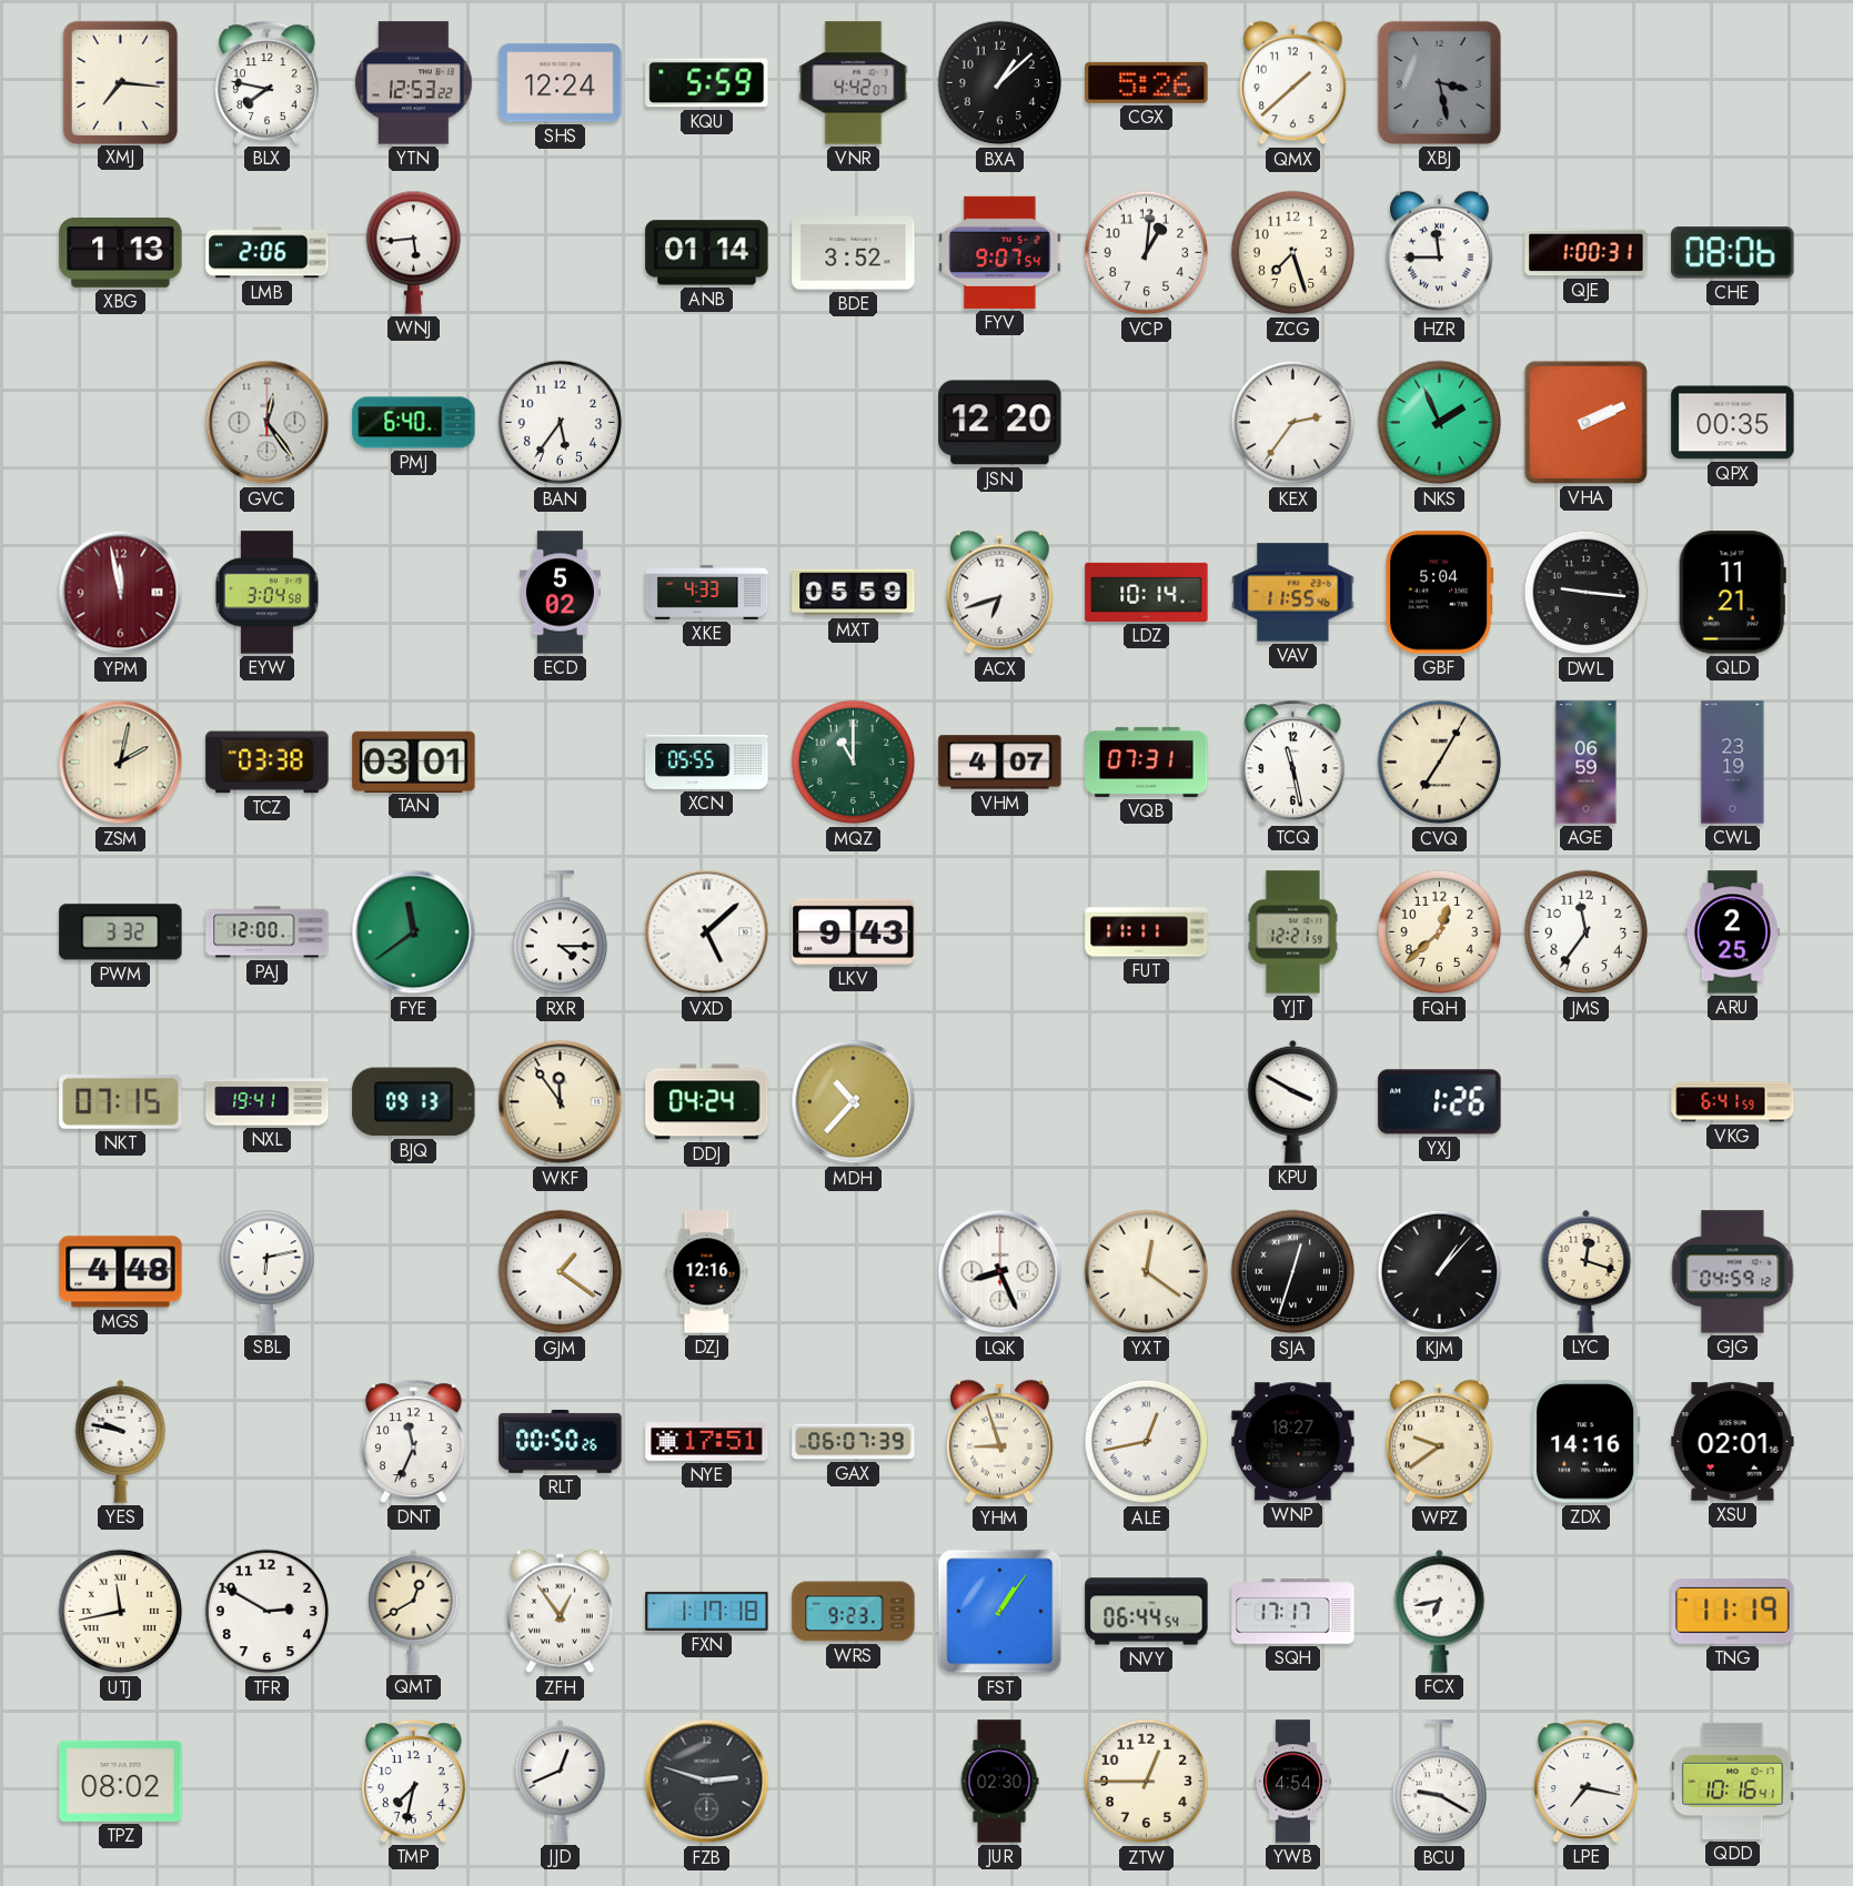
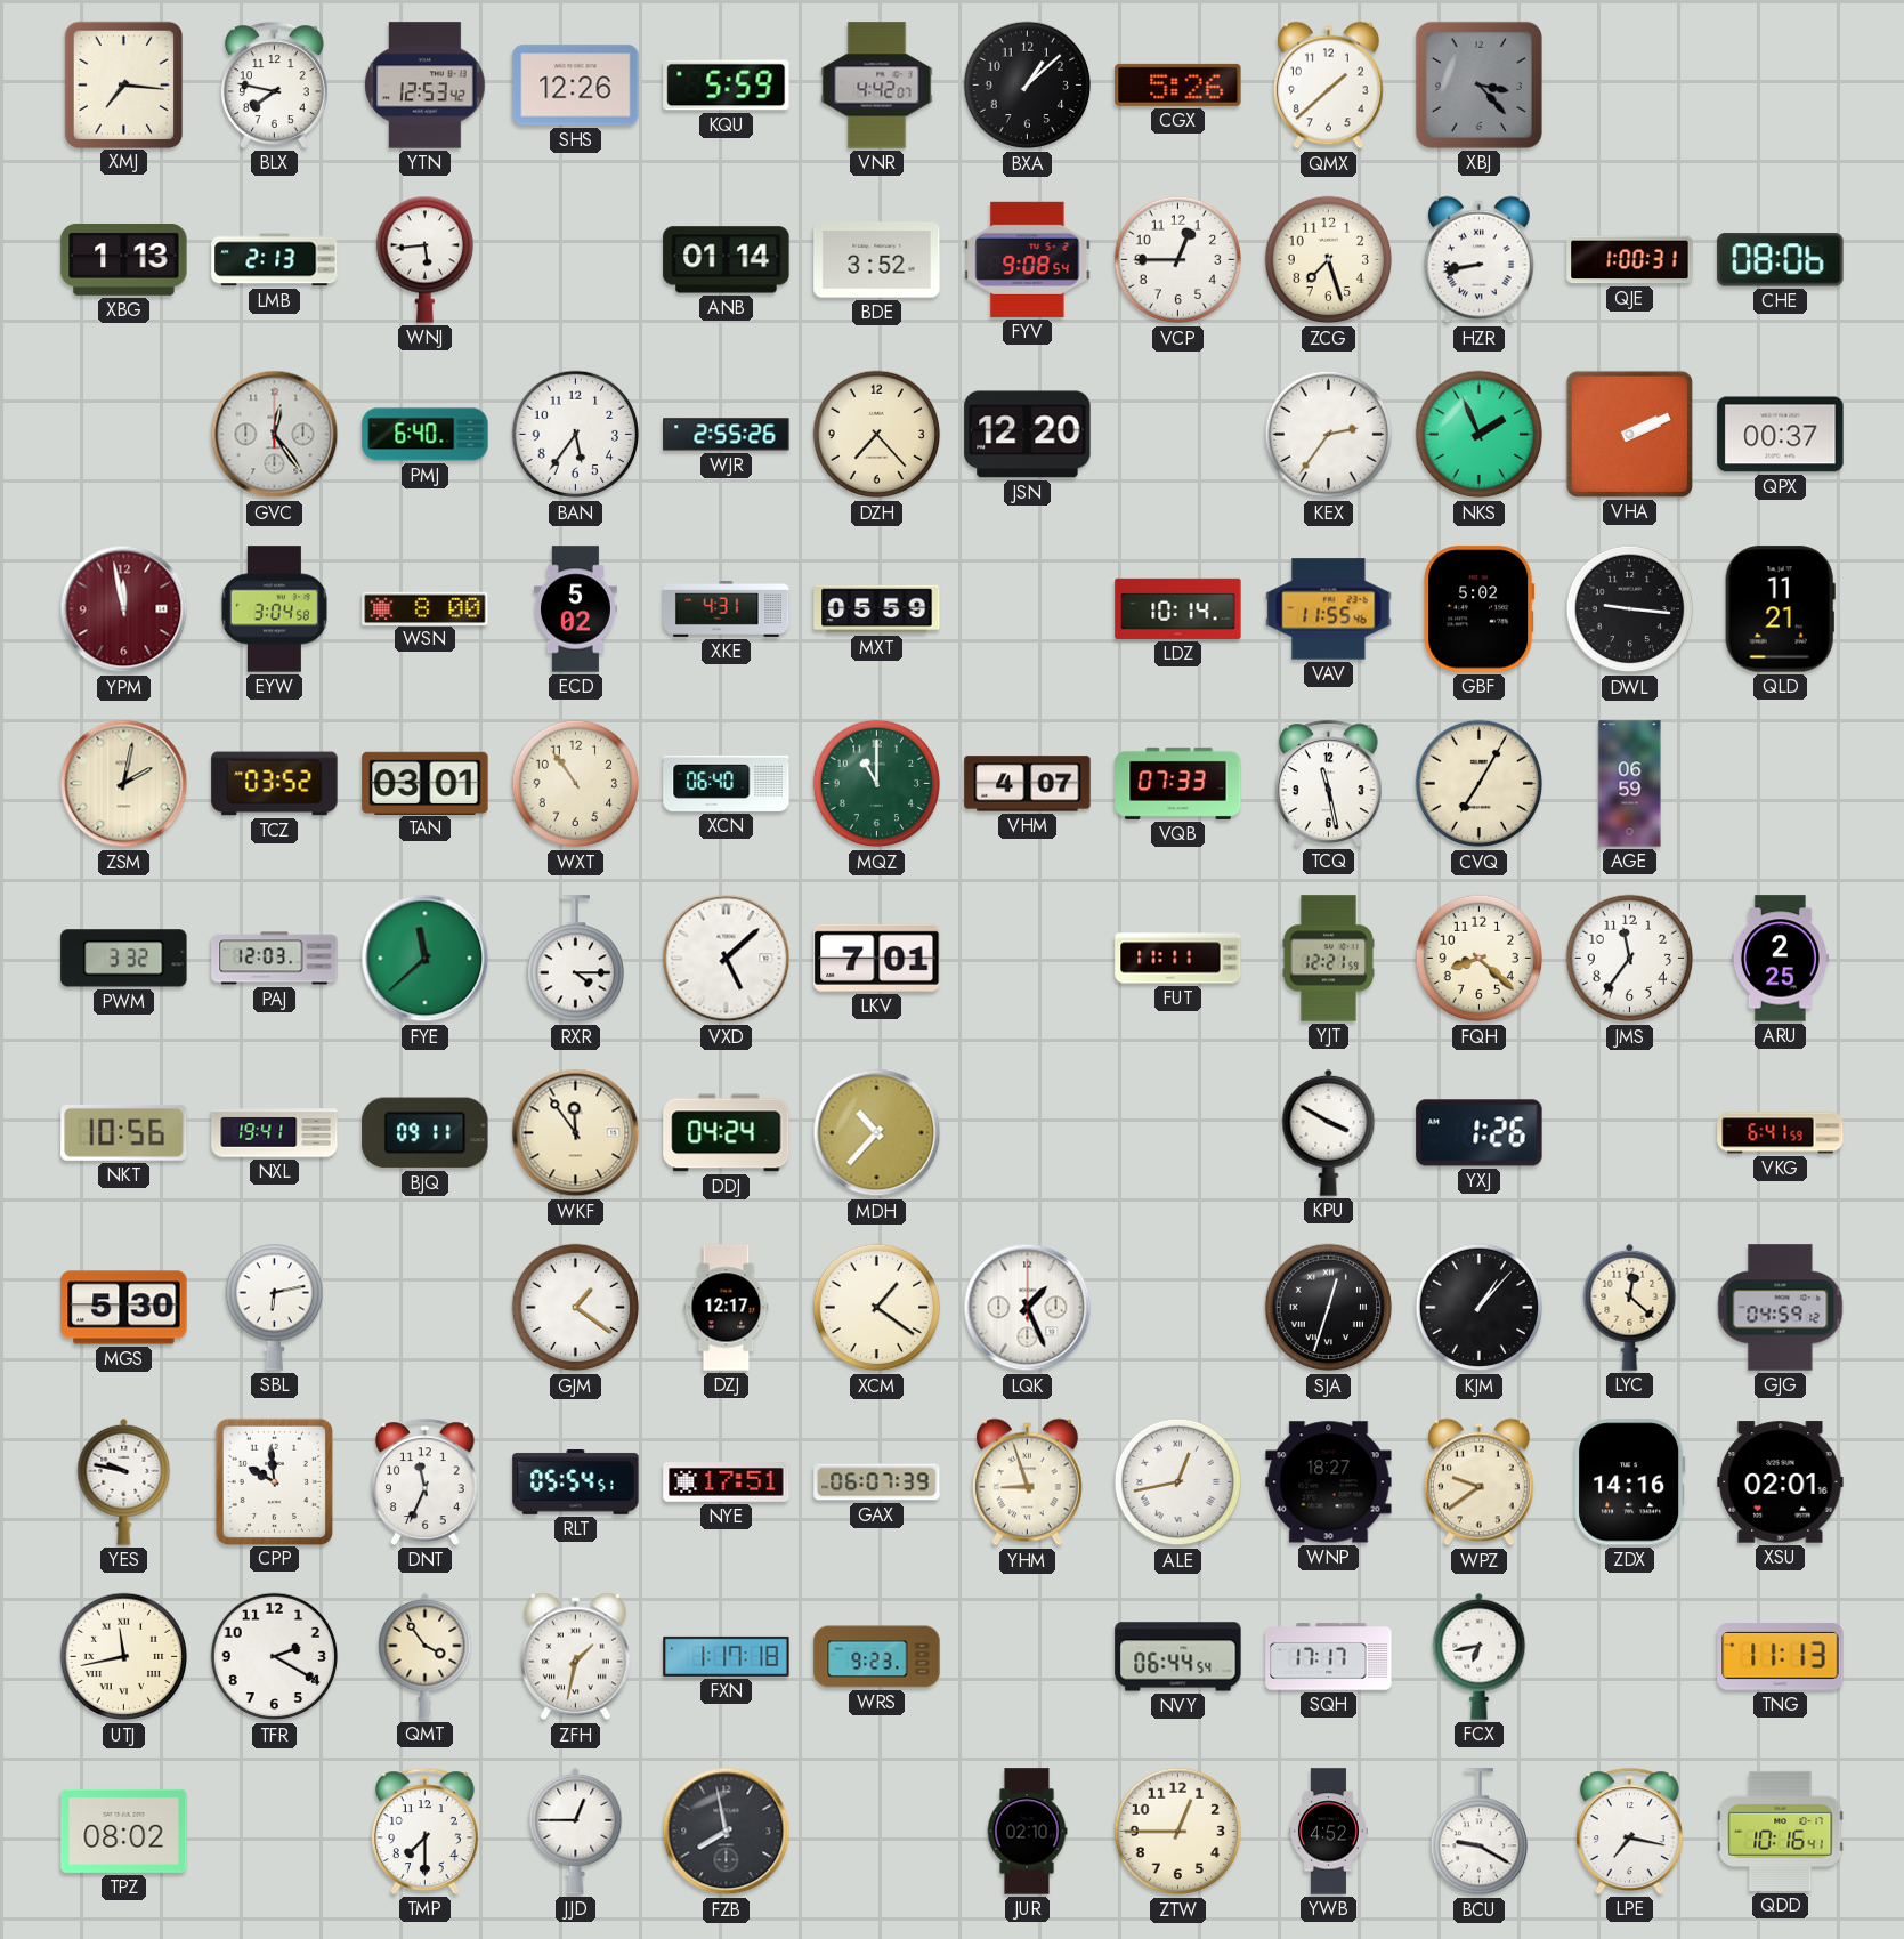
YTN: 12:53:22 -> 12:53:42
SHS: 12:24 -> 12:26
XBJ: 3:28 -> 3:23
LMB: 2:06 -> 2:13
FYV: 9:07 -> 9:08
VCP: 1:01 -> 12:45
HZR: 11:45 -> 8:43
WJR: none -> 2:55
DZH: none -> 7:23
QPX: 00:35 -> 00:37
WSN: none -> 8:00
XKE: 4:33 -> 4:31
ACX: 6:42 -> none
GBF: 5:04 -> 5:02
TCZ: 03:38 -> 03:52
WXT: none -> 10:54
XCN: 05:55 -> 06:40
VQB: 07:31 -> 07:33
CWL: 23:19 -> none
PAJ: 12:00 -> 12:03
FYE: 11:39 -> 11:38
LKV: 9:43 -> 7:01
FQH: 12:38 -> 8:22
NKT: 07:15 -> 10:56
BJQ: 09:13 -> 09:11
MGS: 4:48 -> 5:30
DZJ: 12:16 -> 12:17
XCM: none -> 1:21
LQK: 8:26 -> 1:26
YXT: 12:21 -> none
LYC: 12:18 -> 12:22
CPP: none -> 9:59
RLT: 00:50 -> 05:54
TFR: 2:50 -> 2:20
QMT: 12:40 -> 3:54
ZFH: 12:54 -> 1:32
FST: 1:06 -> none
TNG: 11:19 -> 11:13
TMP: 7:32 -> 7:30
JJD: 12:41 -> 12:45
FZB: 2:48 -> 7:58
JUR: 02:30 -> 02:10
YWB: 4:54 -> 4:52
